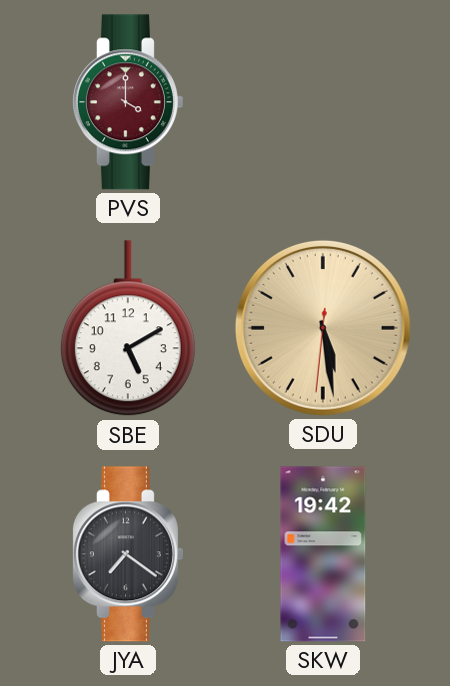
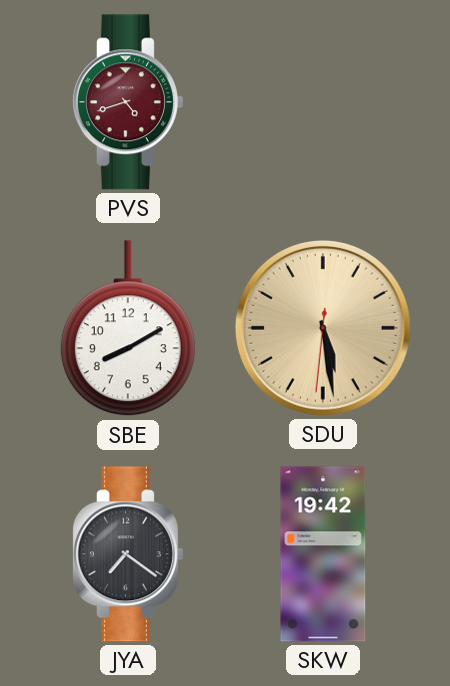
PVS: 4:00 -> 4:42
SBE: 5:10 -> 8:10
